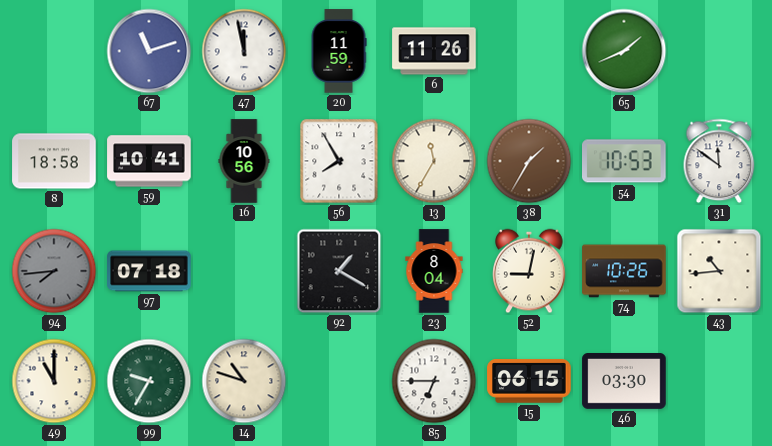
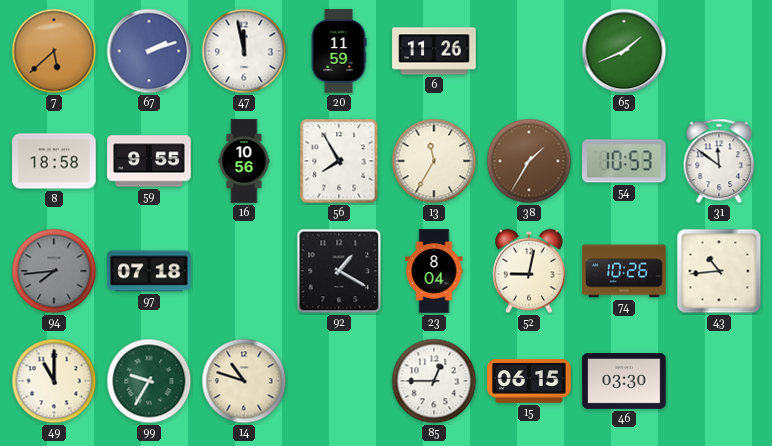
7: none -> 5:38
67: 11:12 -> 2:12
59: 10:41 -> 9:55
85: 6:45 -> 12:45
